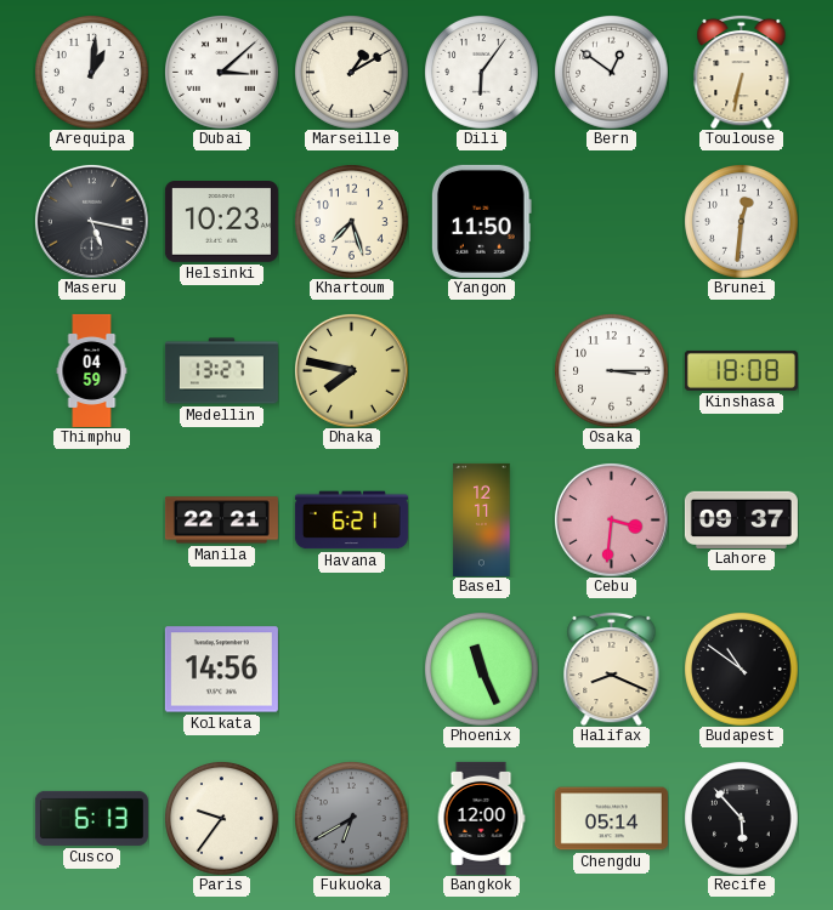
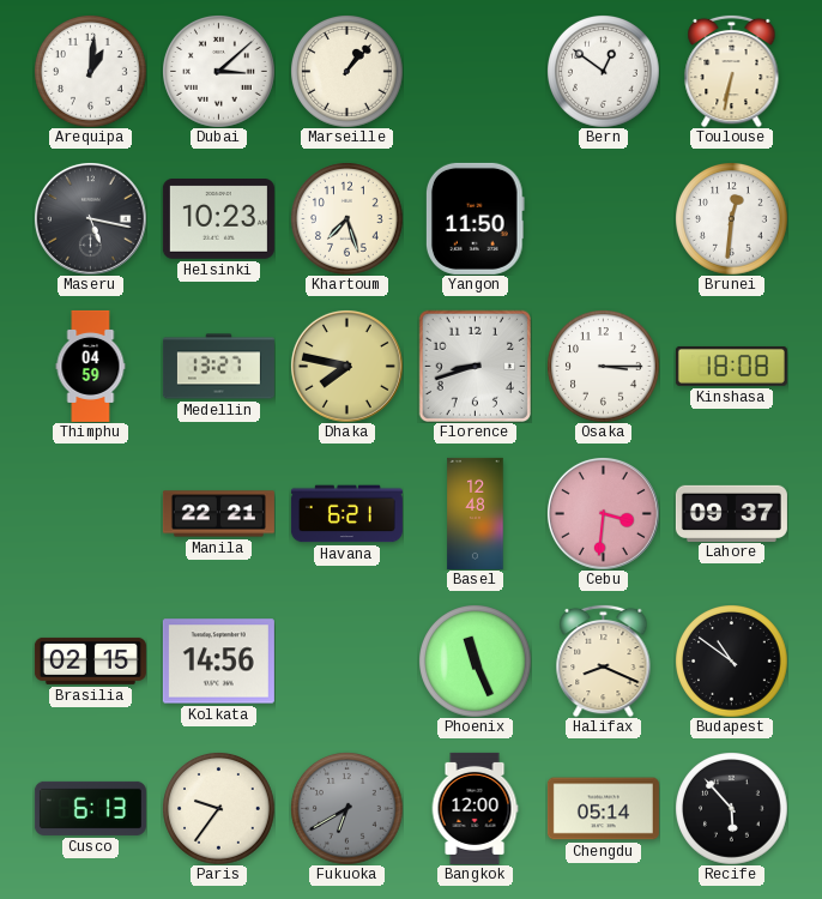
Marseille: 1:10 -> 1:07
Dili: 6:06 -> none
Florence: none -> 8:42
Basel: 12:11 -> 12:48
Brasilia: none -> 02:15
